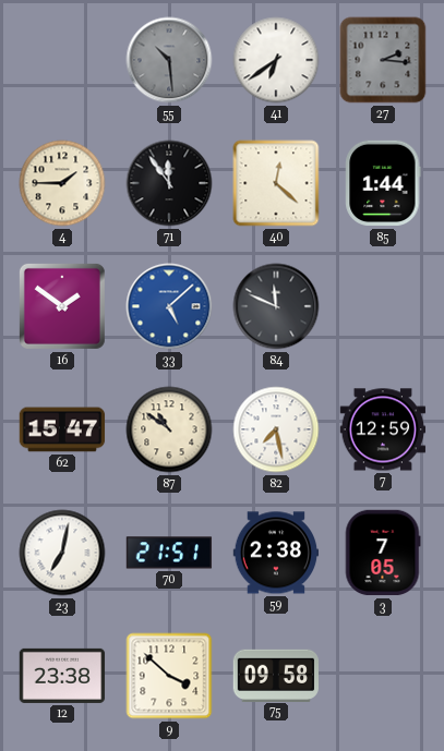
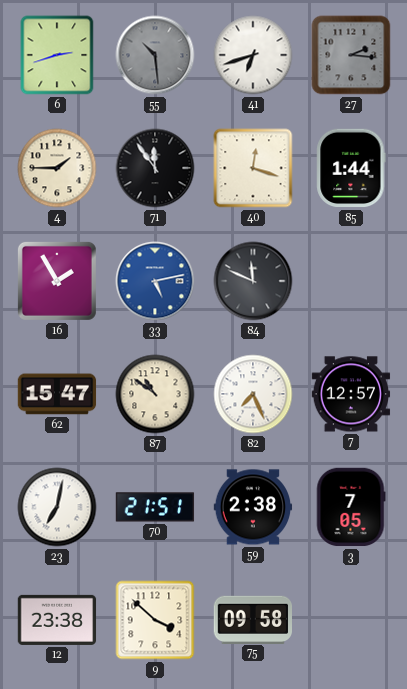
6: none -> 2:42
41: 6:39 -> 6:42
40: 12:22 -> 12:18
16: 1:51 -> 1:55
33: 5:08 -> 5:13
82: 7:28 -> 7:26
7: 12:59 -> 12:57
